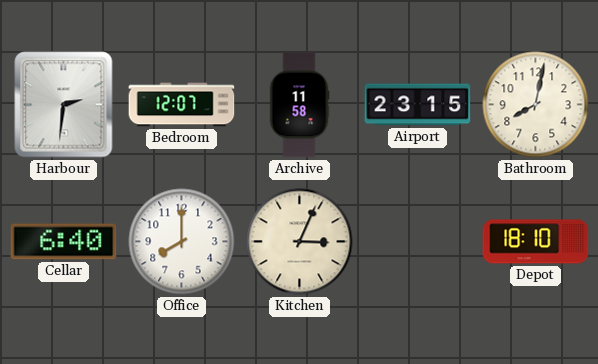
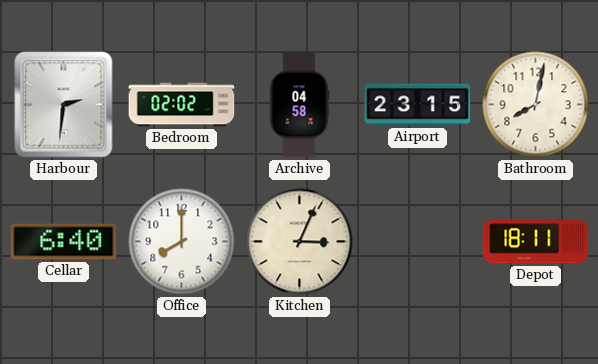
Bedroom: 12:07 -> 02:02
Archive: 11:58 -> 04:58
Depot: 18:10 -> 18:11
